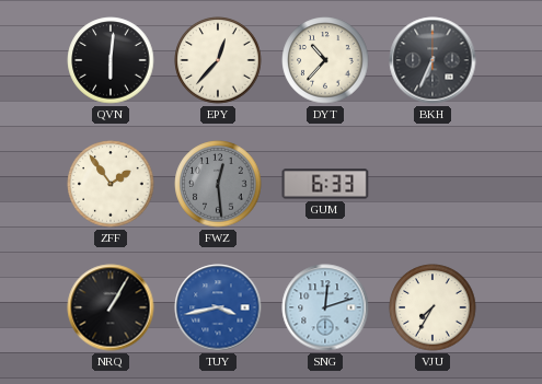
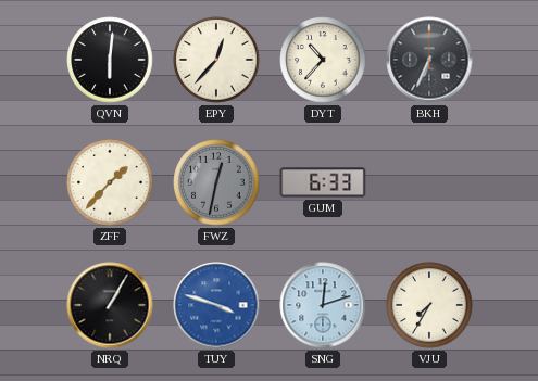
ZFF: 1:54 -> 1:37
FWZ: 12:29 -> 12:32
TUY: 3:43 -> 3:48
